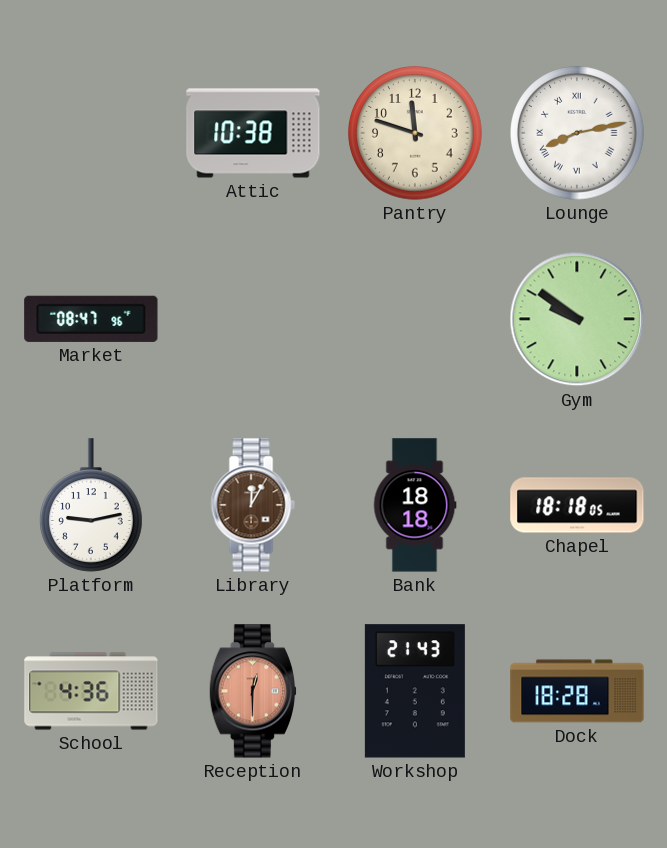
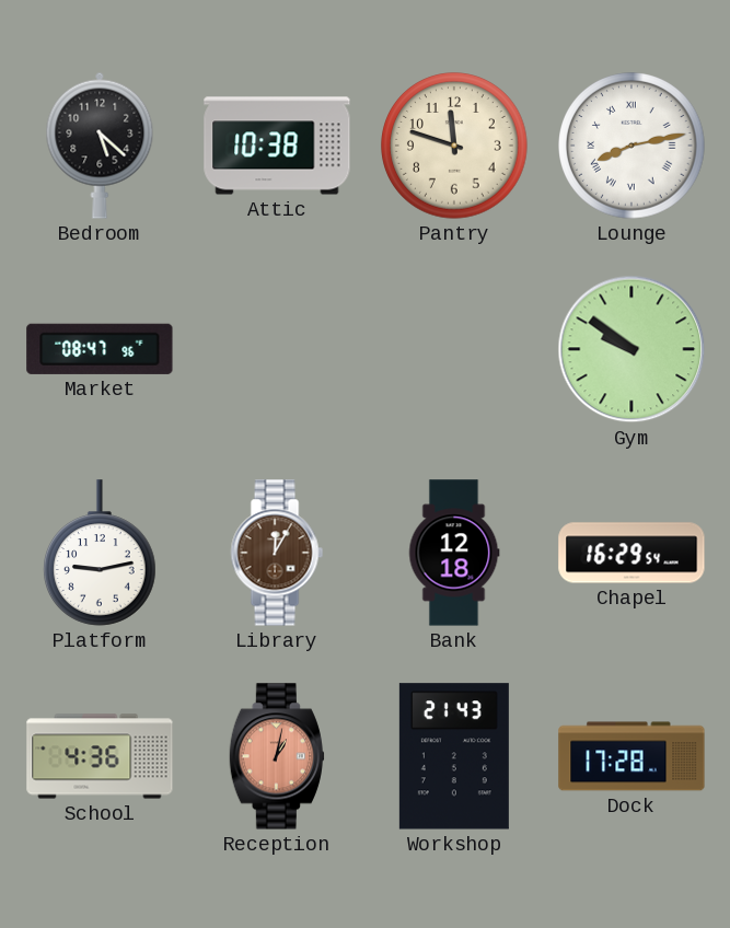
Bedroom: none -> 5:22
Bank: 18:18 -> 12:18
Chapel: 18:18 -> 16:29
Reception: 12:30 -> 1:02
Dock: 18:28 -> 17:28
